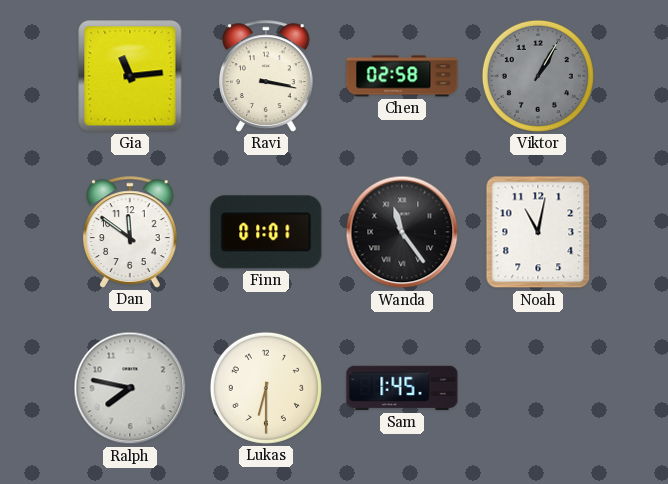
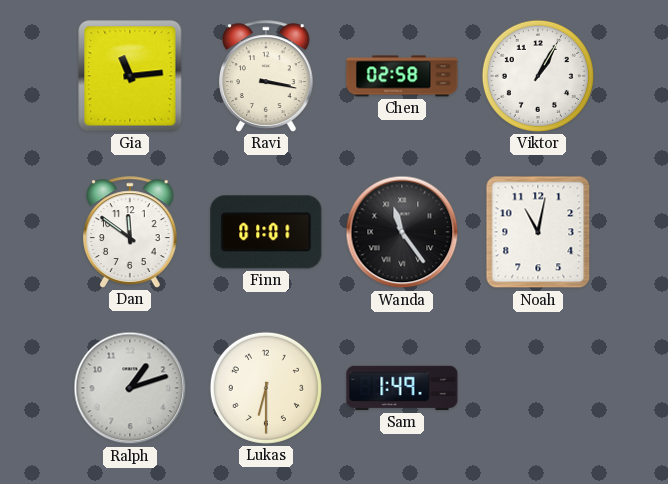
Viktor dial: grey -> white
Ralph: 7:47 -> 1:12
Sam: 1:45 -> 1:49
